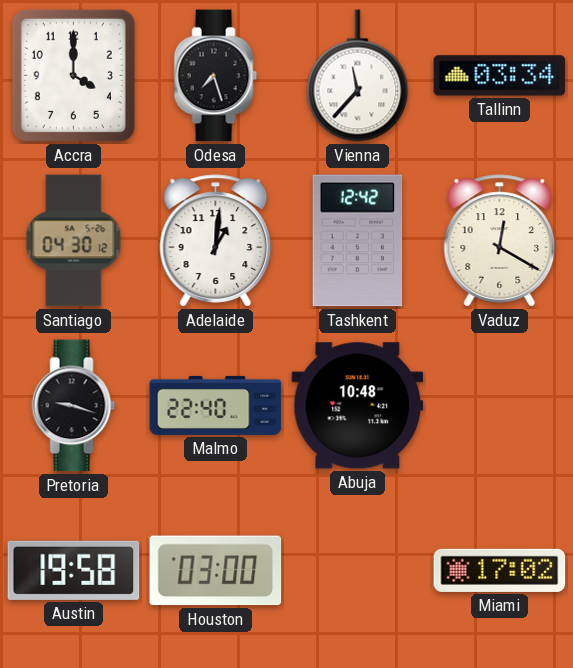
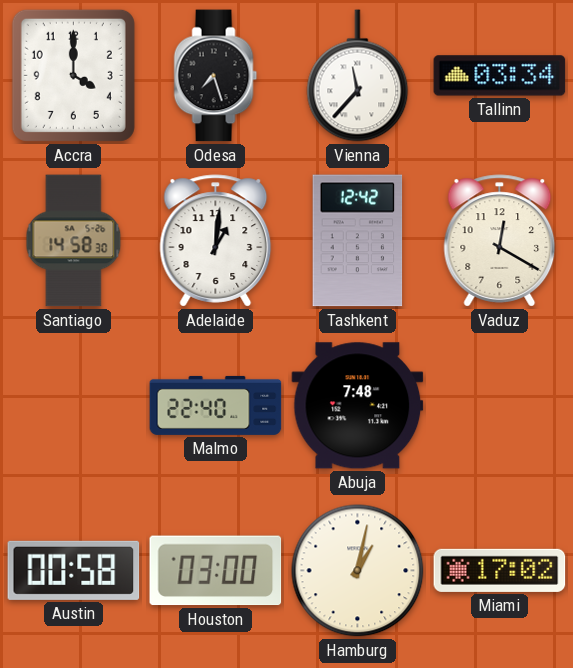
Santiago: 04:30 -> 14:58
Pretoria: 9:18 -> none
Abuja: 10:48 -> 7:48
Austin: 19:58 -> 00:58
Hamburg: none -> 1:02
